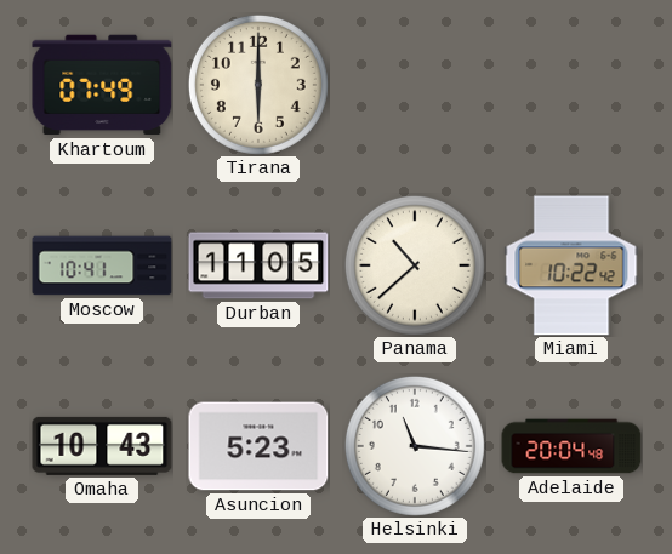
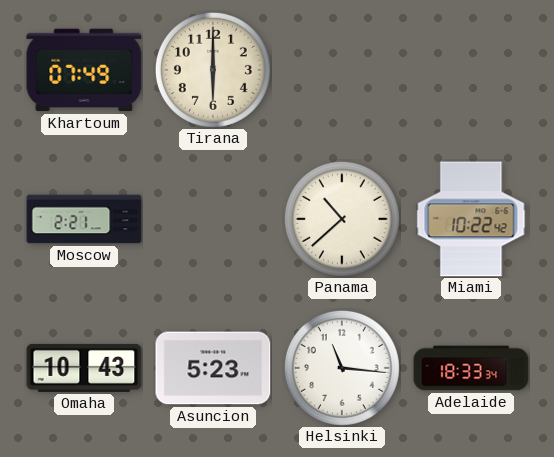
Moscow: 10:41 -> 2:21
Durban: 11:05 -> none
Adelaide: 20:04 -> 18:33
